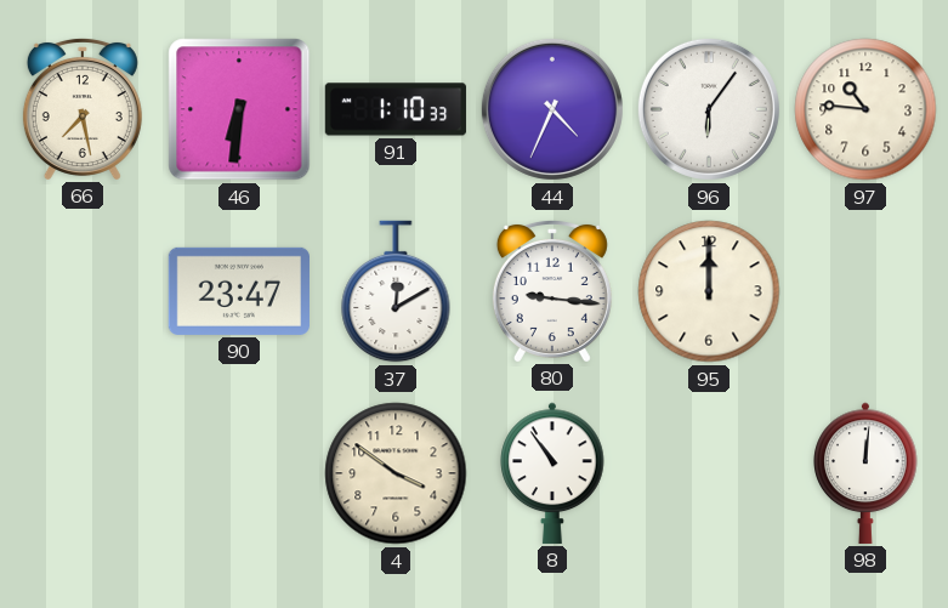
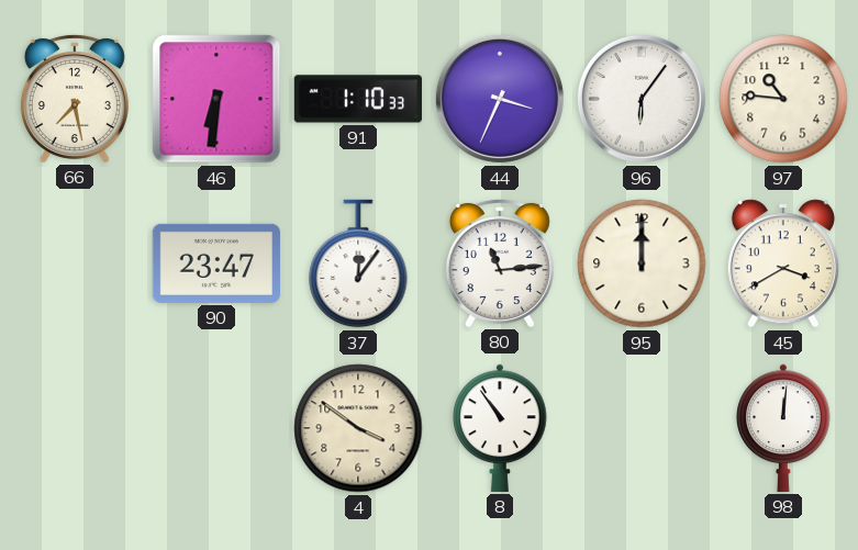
44: 4:34 -> 3:34
37: 12:10 -> 12:06
80: 9:16 -> 11:14
45: none -> 3:40
